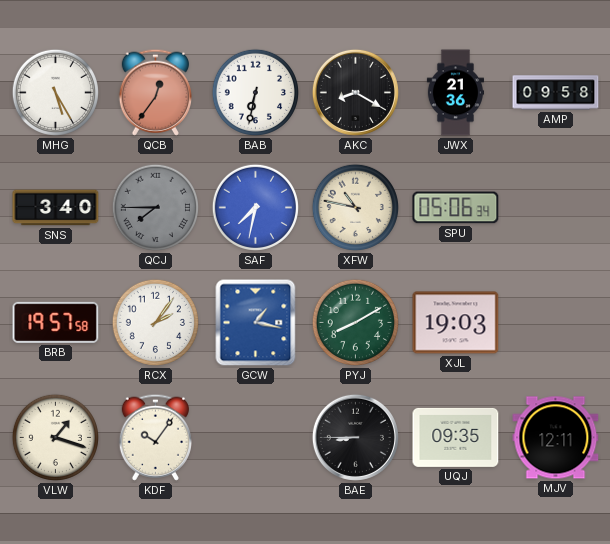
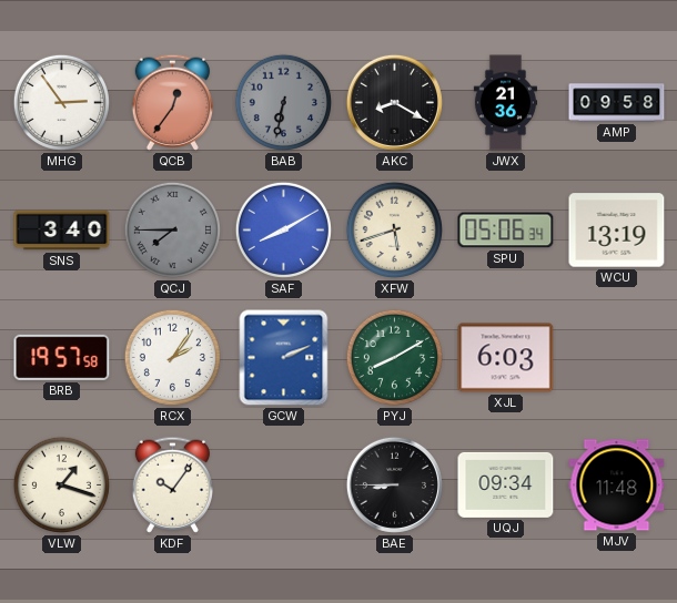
MHG: 5:25 -> 2:54
BAB dial: white -> grey
SAF: 7:32 -> 8:10
XFW: 10:47 -> 5:42
WCU: none -> 13:19
GCW: 1:17 -> 2:11
XJL: 19:03 -> 6:03
UQJ: 09:35 -> 09:34
MJV: 12:11 -> 11:48
